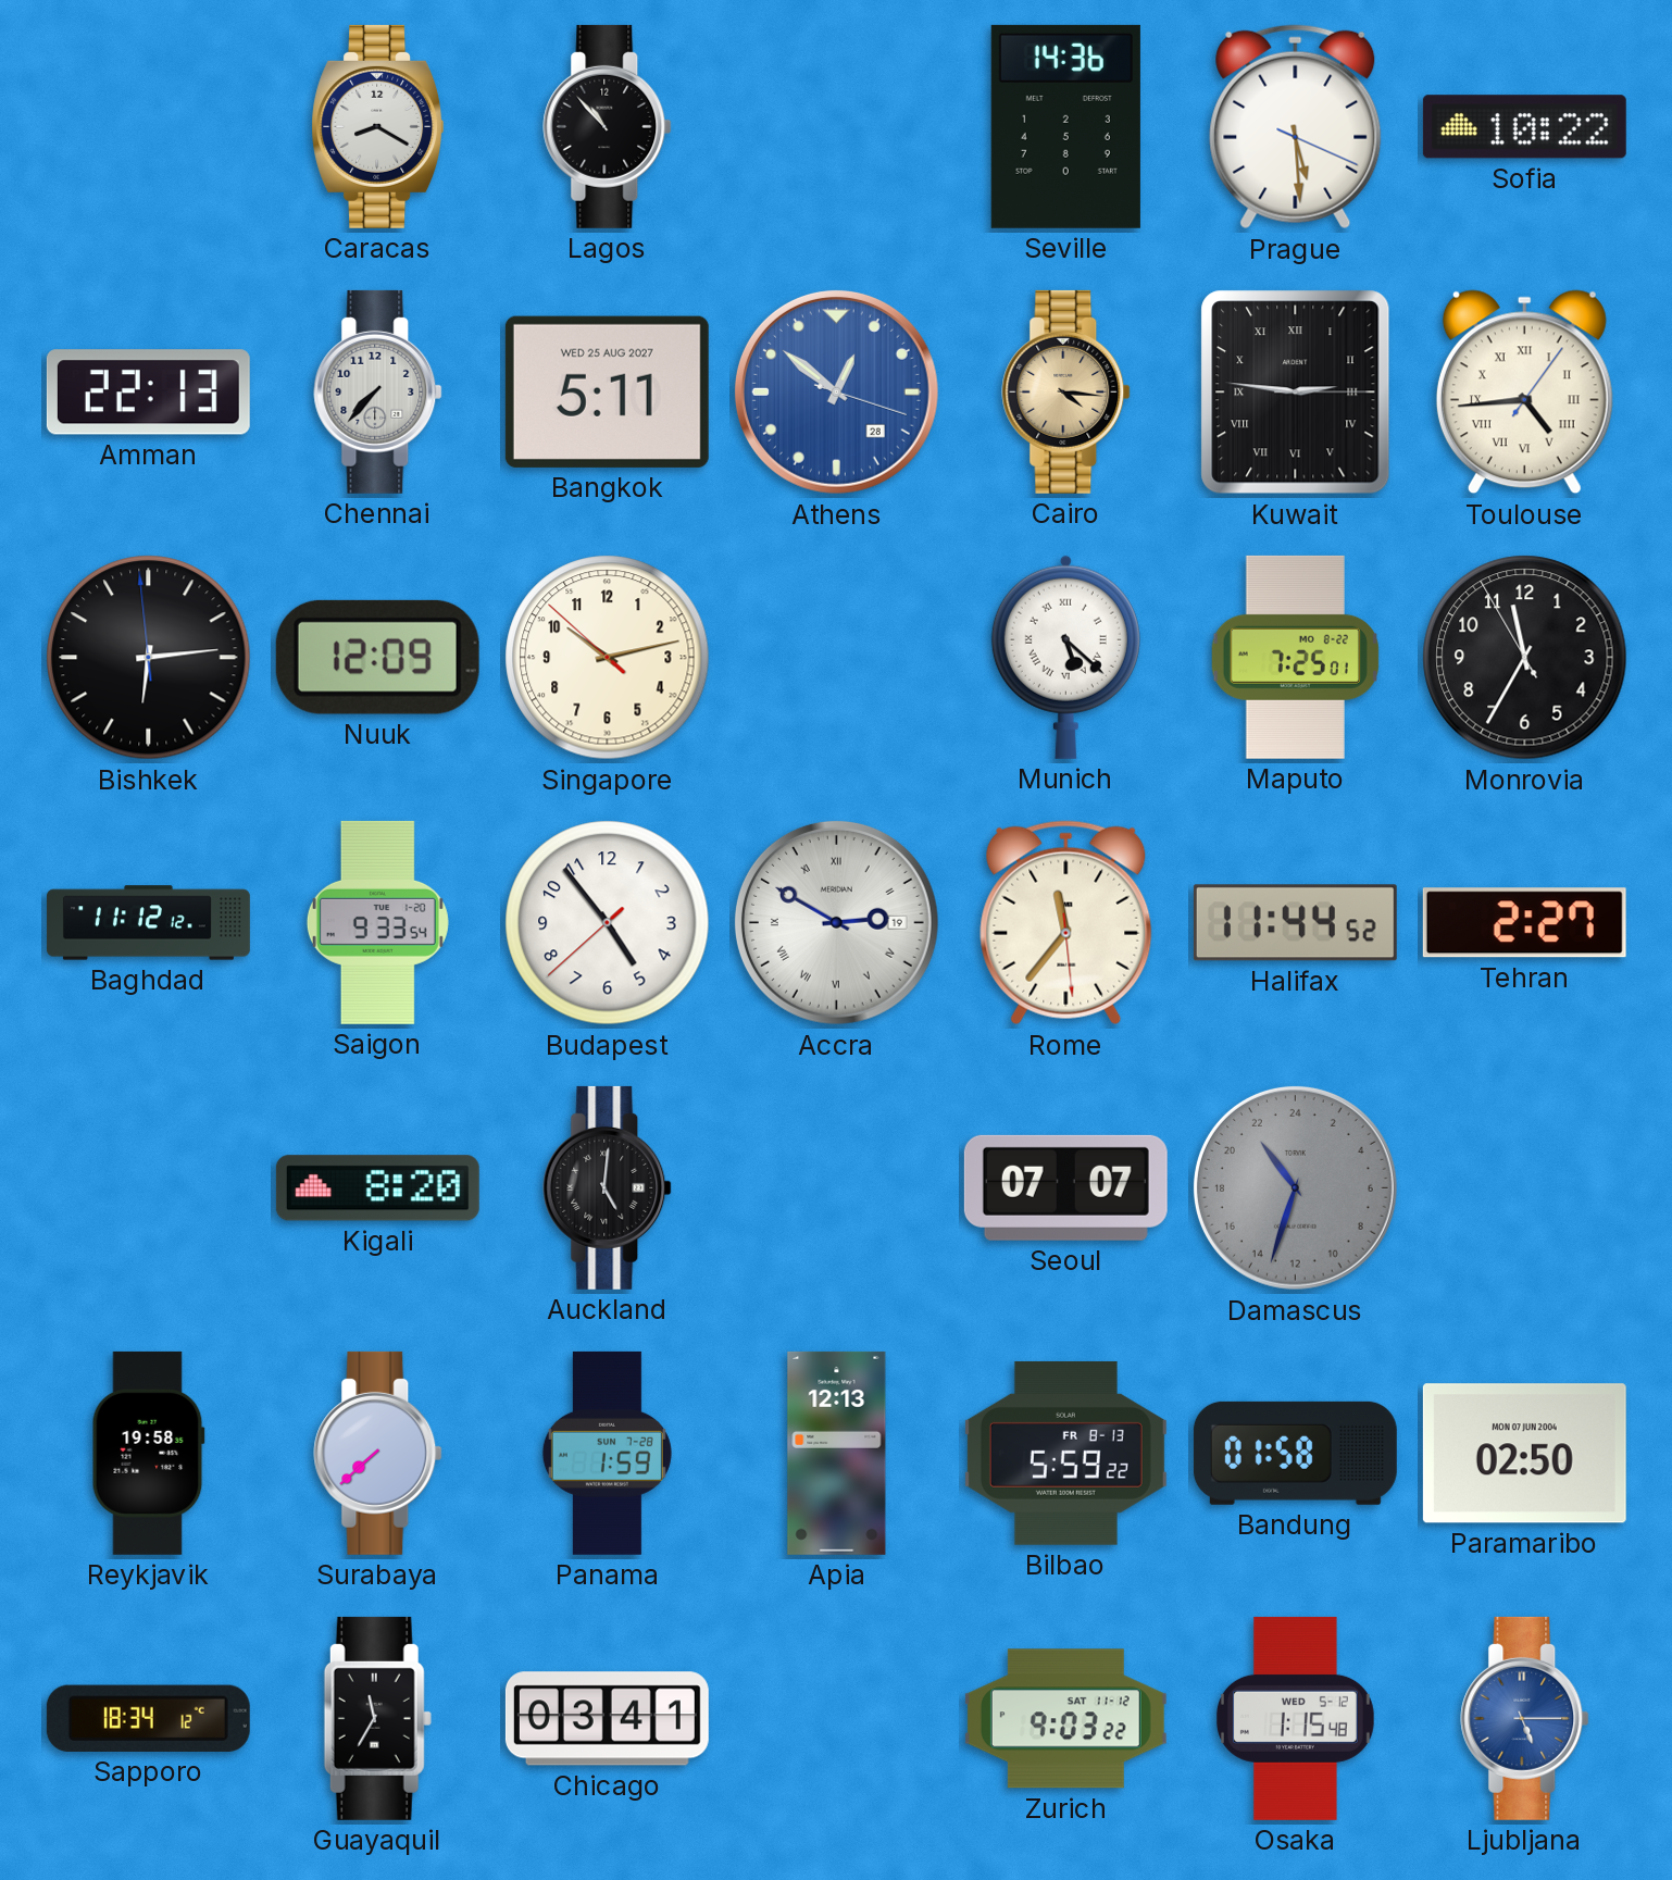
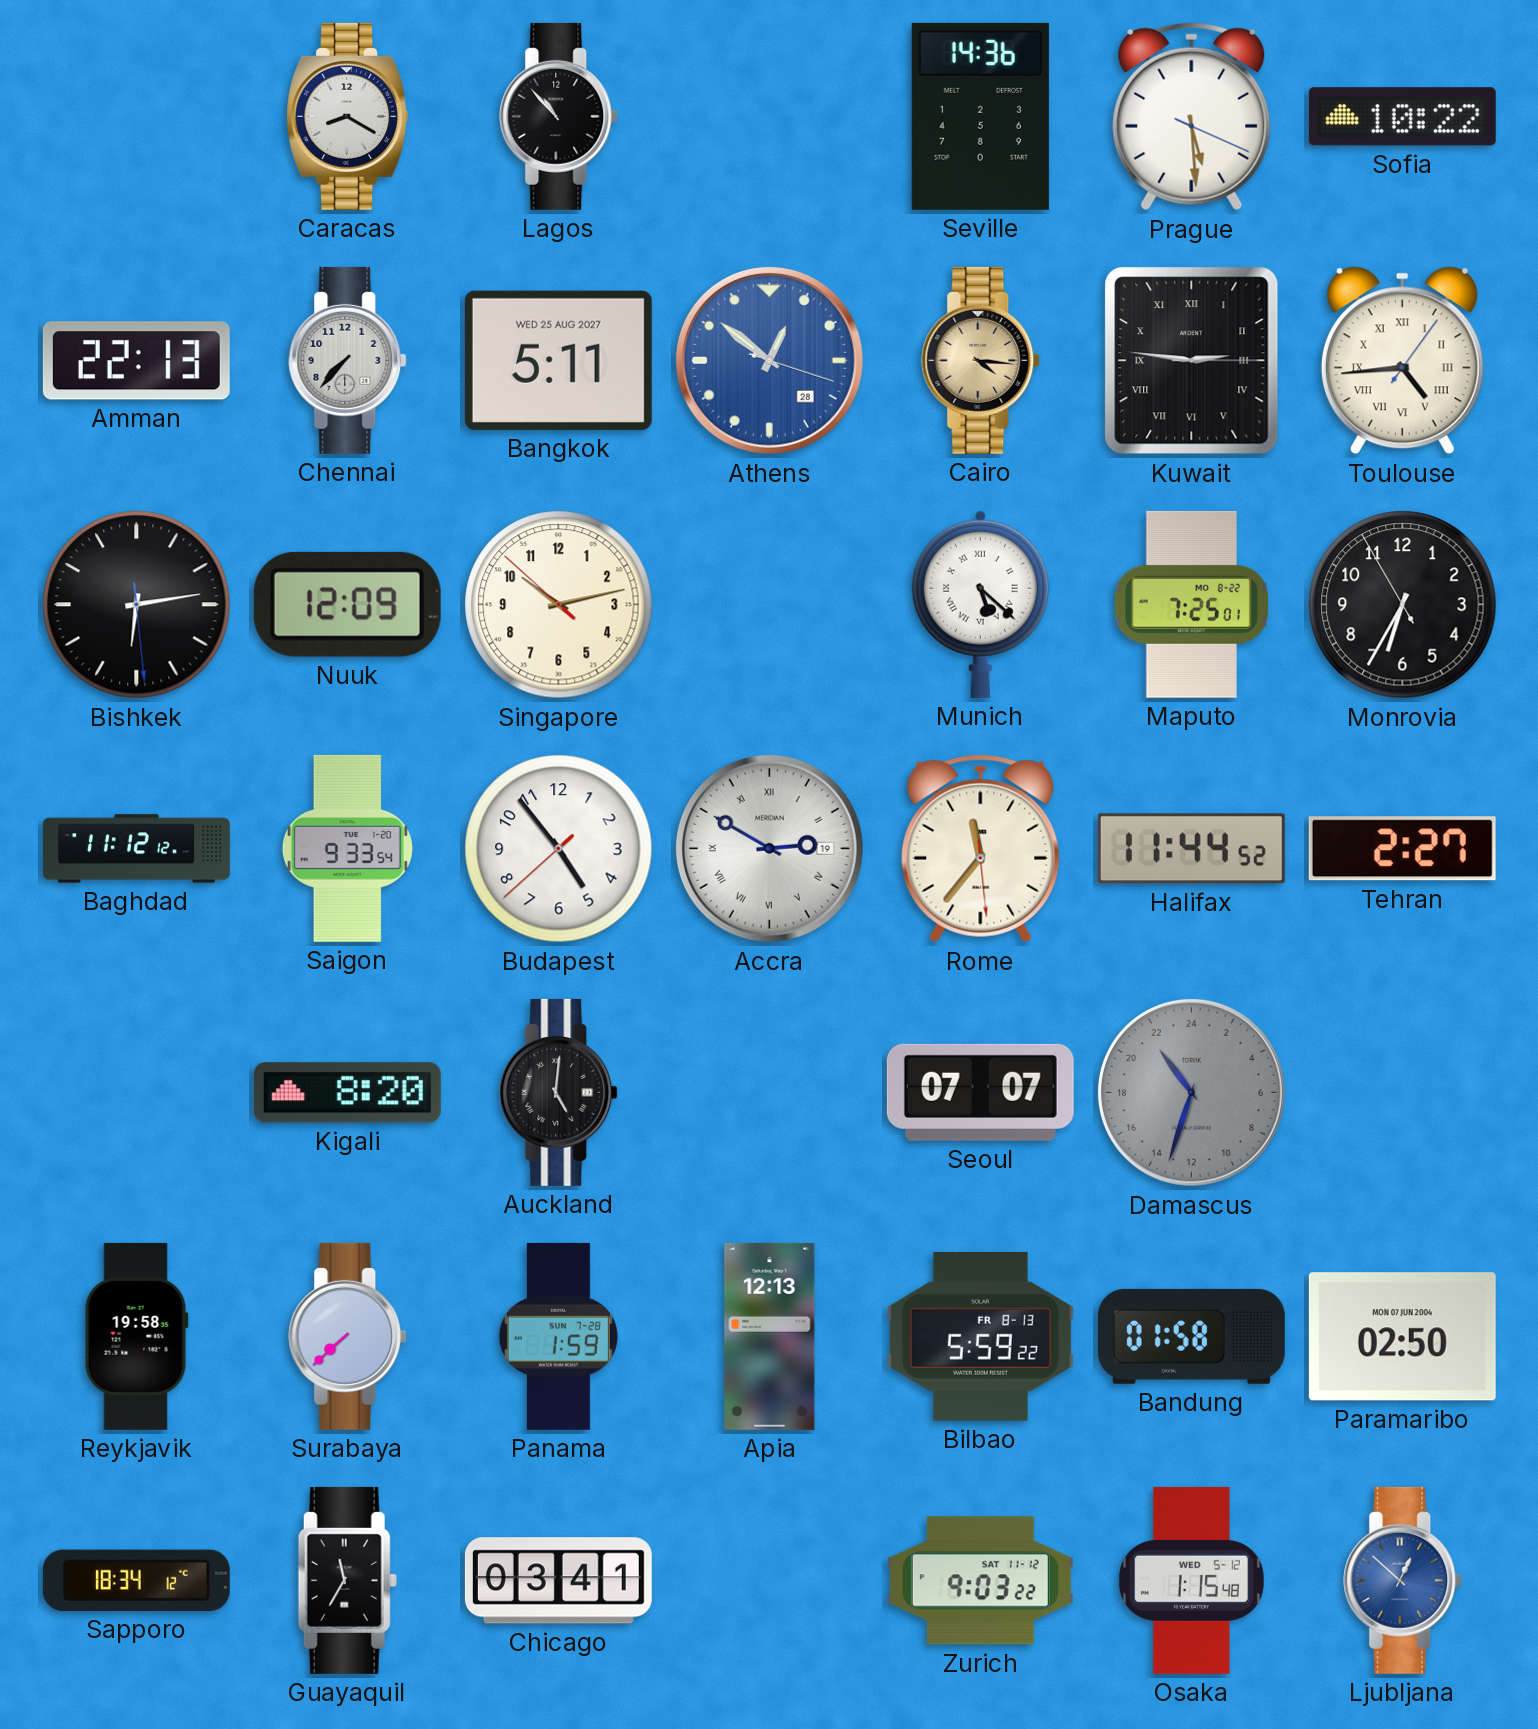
Bishkek: 6:13:59 -> 6:13:29
Monrovia: 11:34 -> 6:34
Ljubljana: 5:15 -> 12:52
